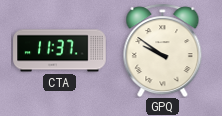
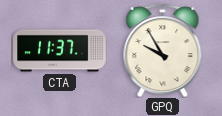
GPQ: 9:51 -> 9:55
